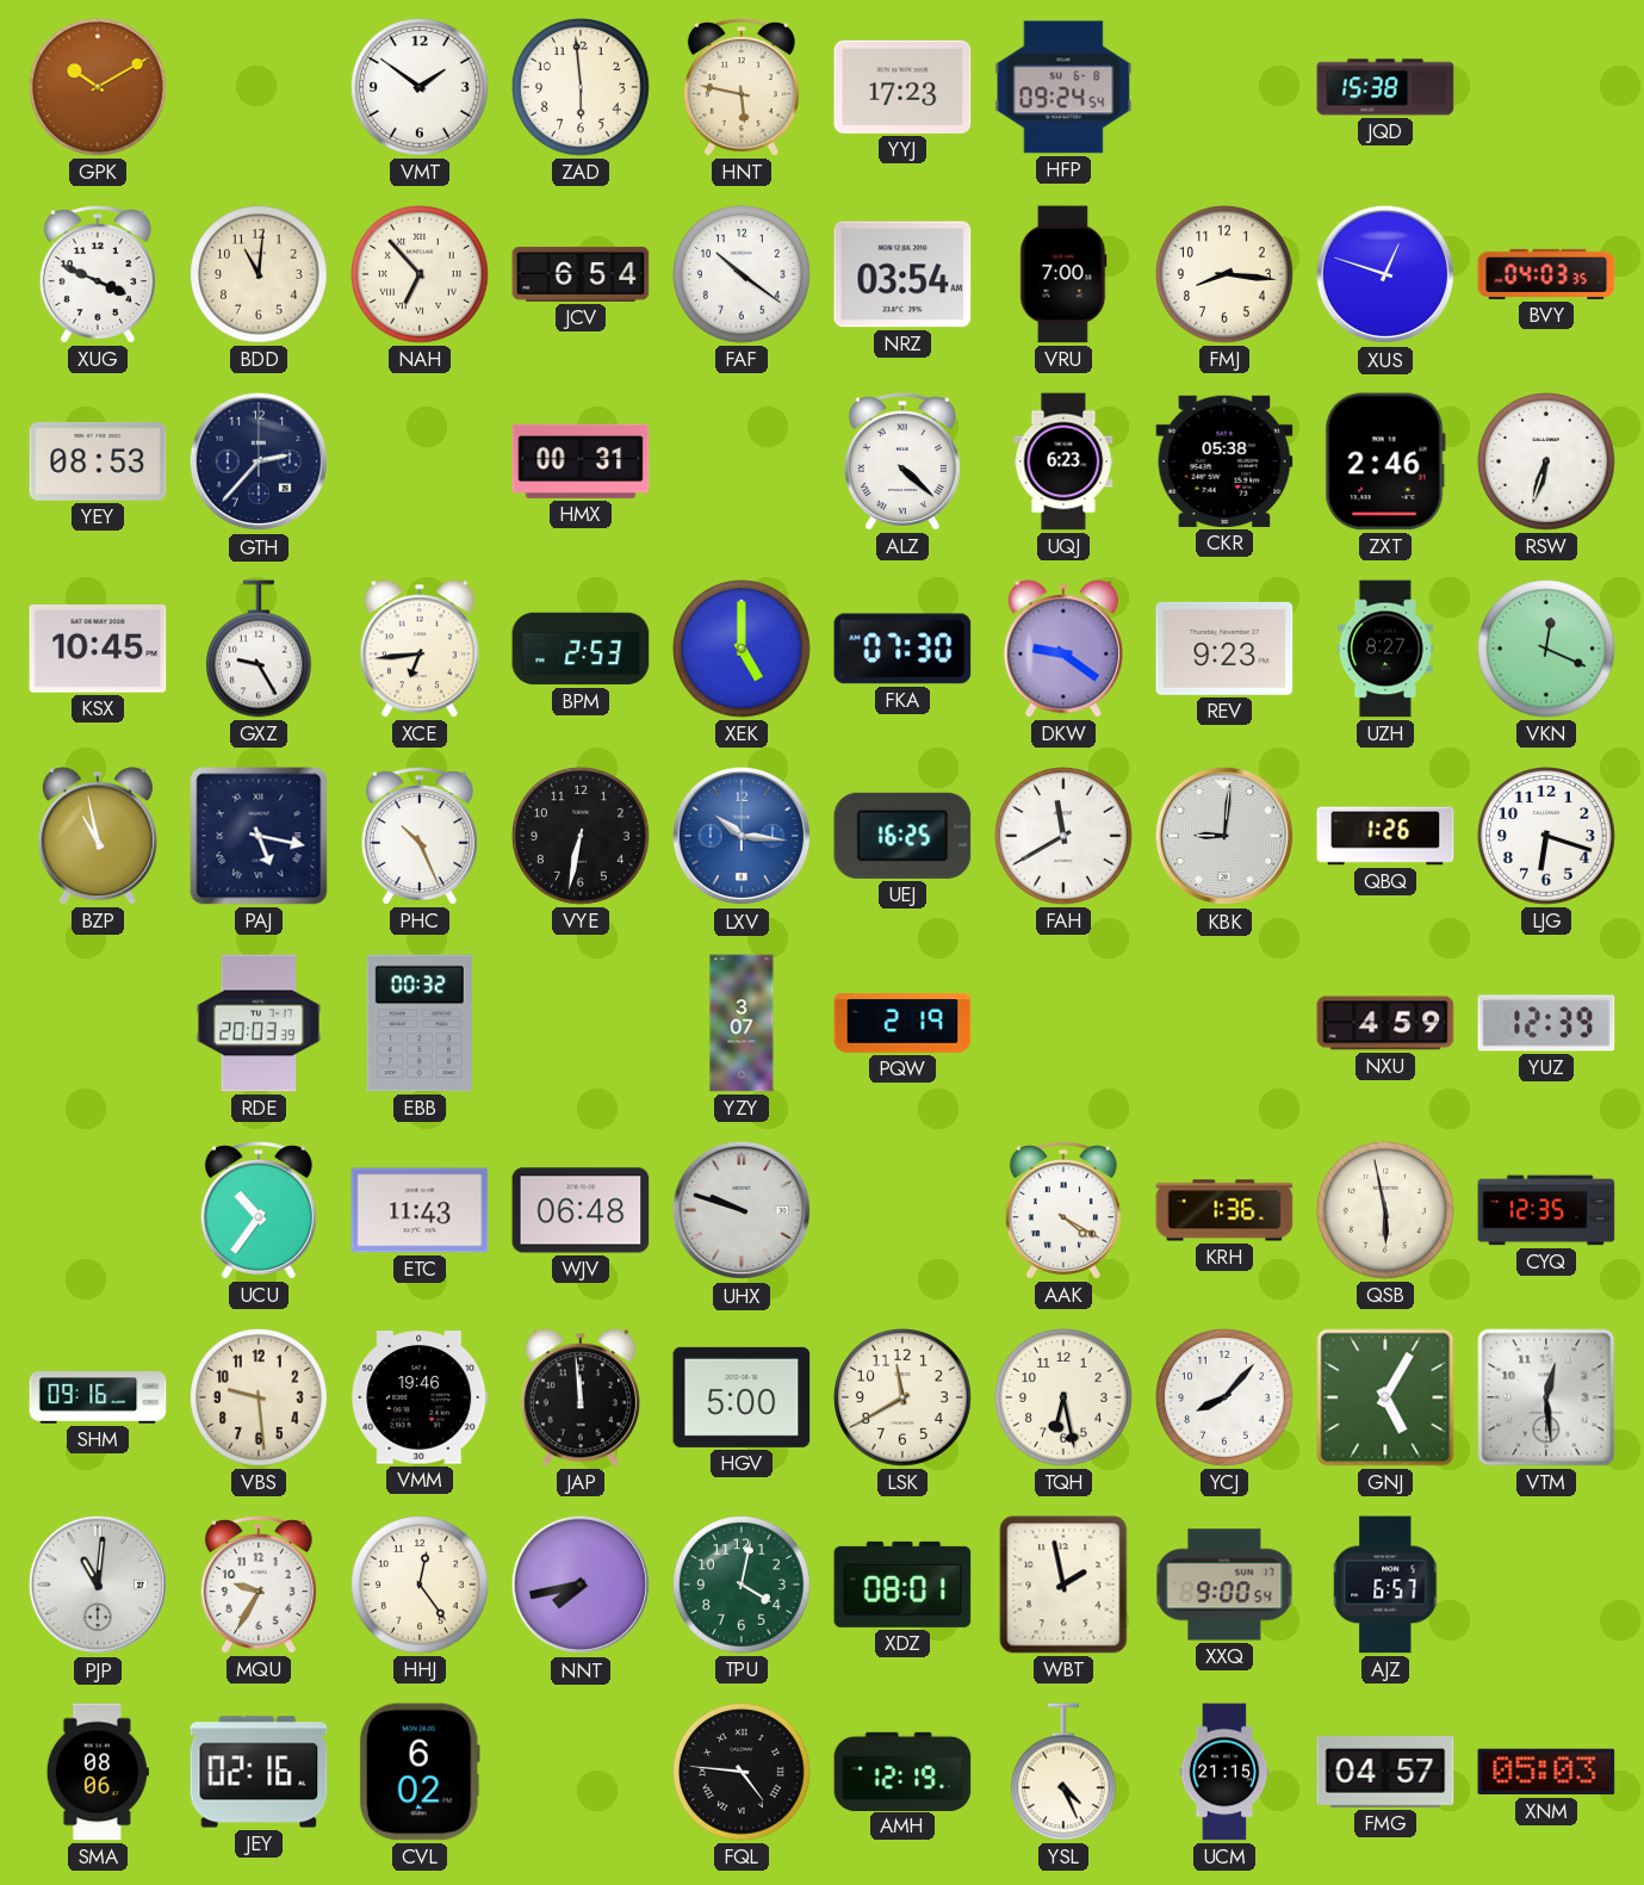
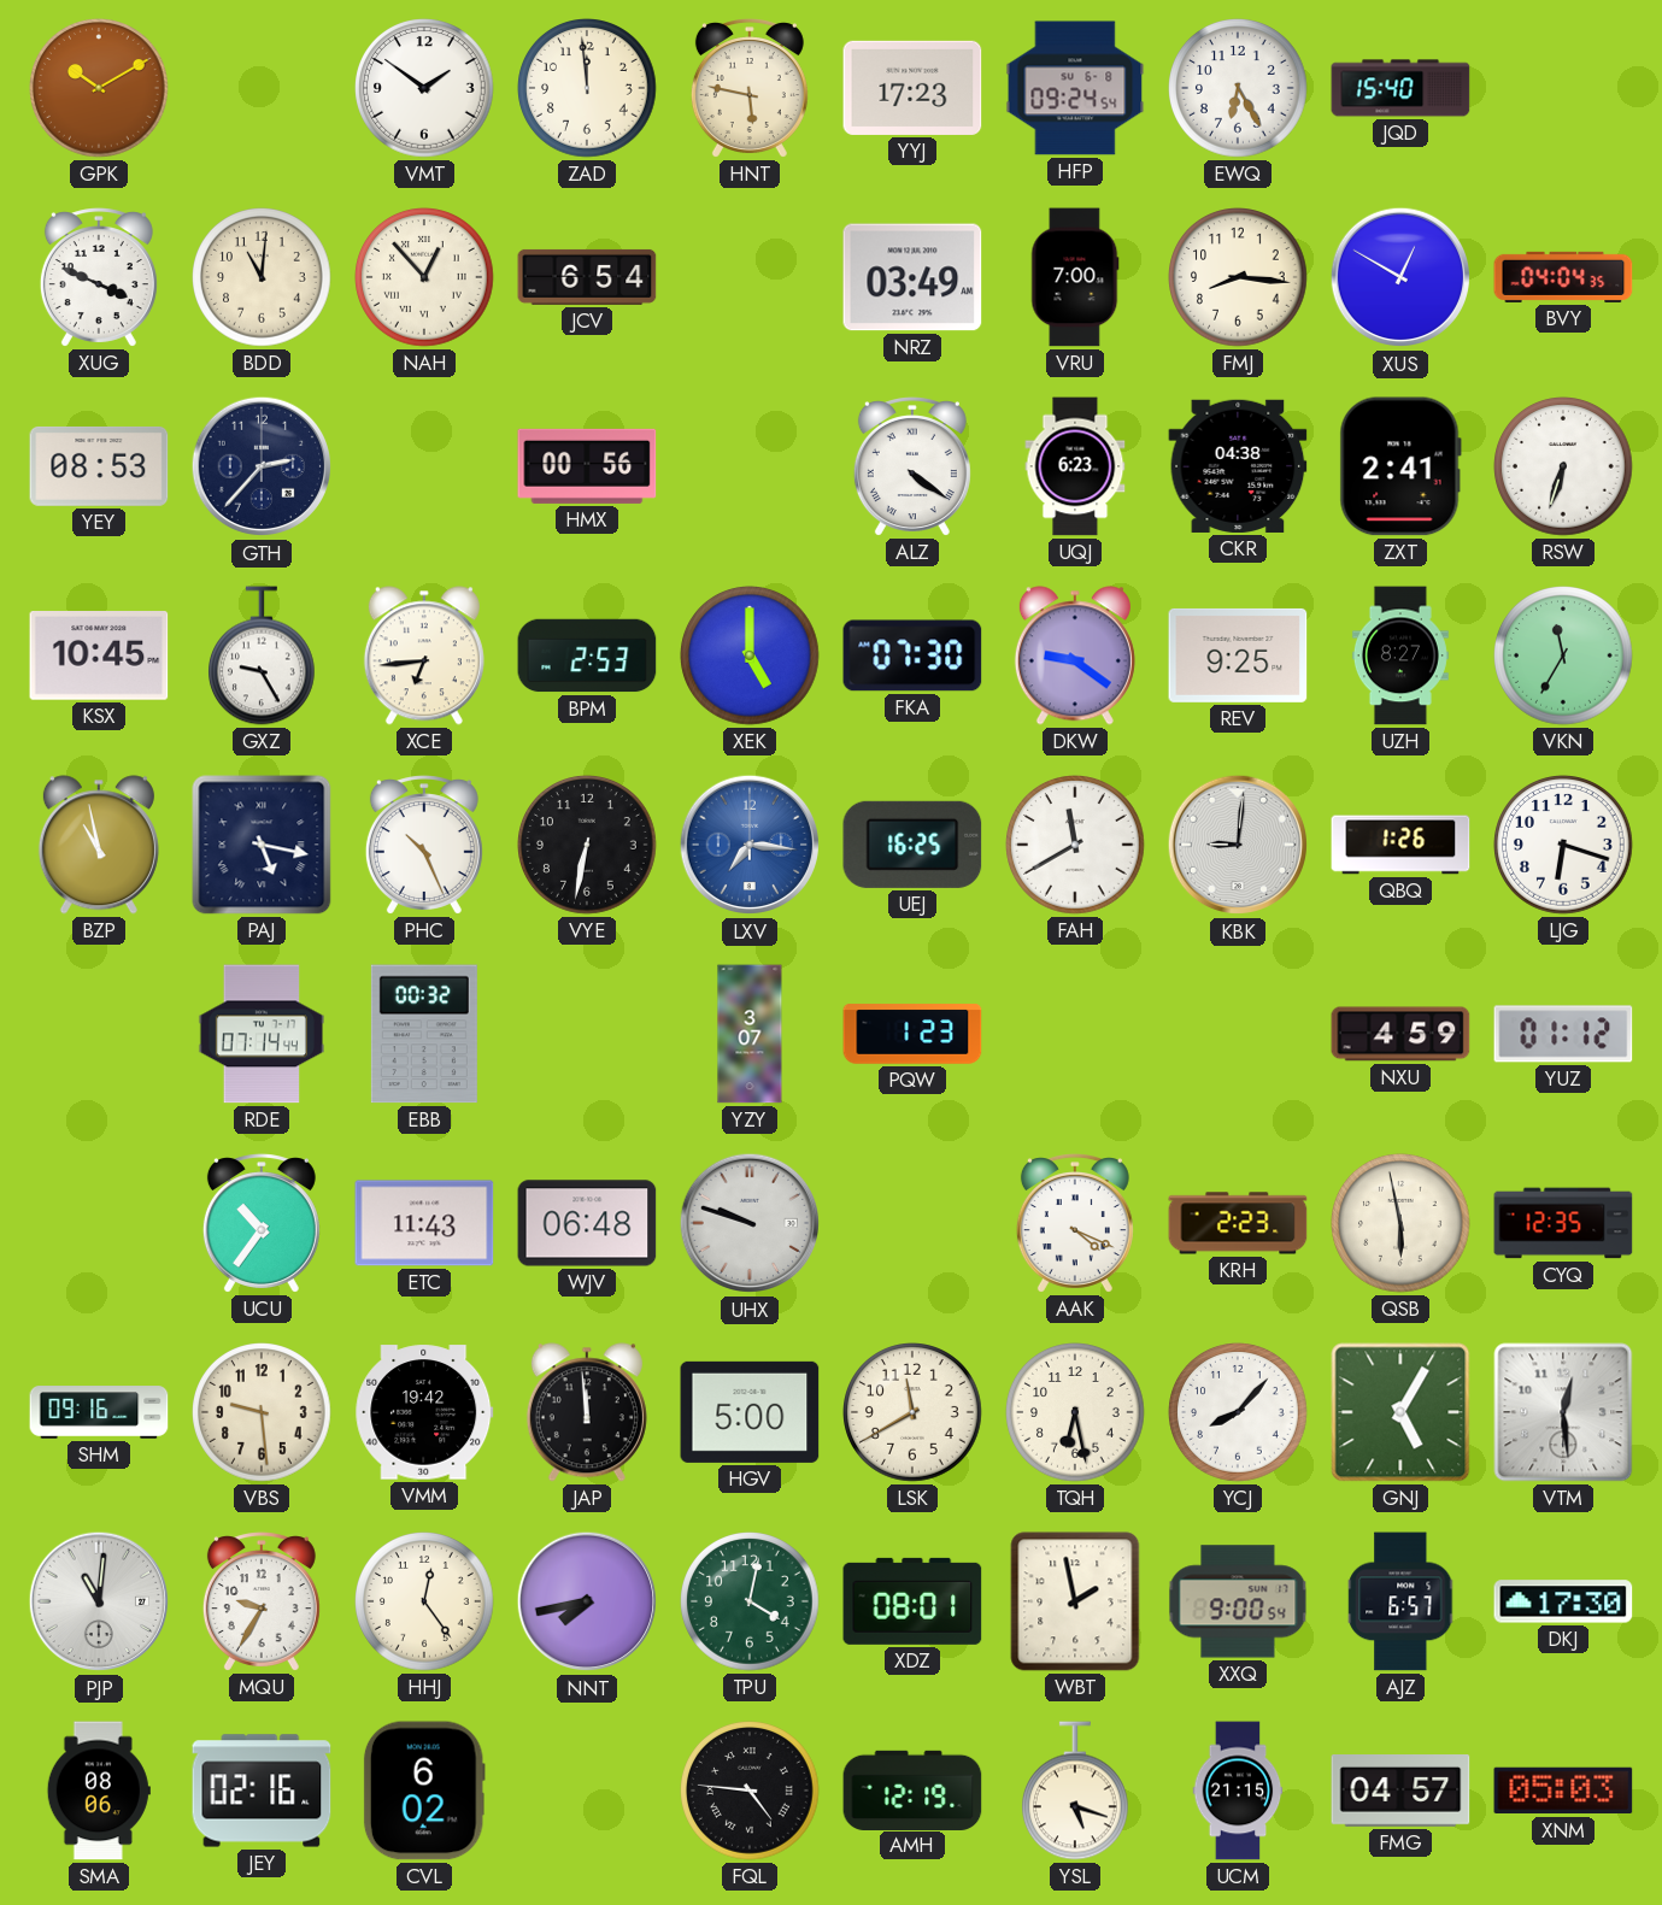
ZAD: 5:59 -> 11:59
EWQ: none -> 6:25
JQD: 15:38 -> 15:40
NAH: 6:53 -> 12:53
FAF: 10:21 -> none
NRZ: 03:54 -> 03:49
XUS: 12:48 -> 12:50
BVY: 04:03 -> 04:04
HMX: 00:31 -> 00:56
ALZ: 4:22 -> 4:21
CKR: 05:38 -> 04:38
ZXT: 2:46 -> 2:41
REV: 9:23 -> 9:25
VKN: 12:19 -> 11:35
LXV: 10:16 -> 7:16
RDE: 20:03 -> 07:14
PQW: 2:19 -> 1:23
YUZ: 12:39 -> 01:12
AAK: 4:20 -> 4:19
KRH: 1:36 -> 2:23
VMM: 19:46 -> 19:42
DKJ: none -> 17:30
YSL: 4:26 -> 5:18
